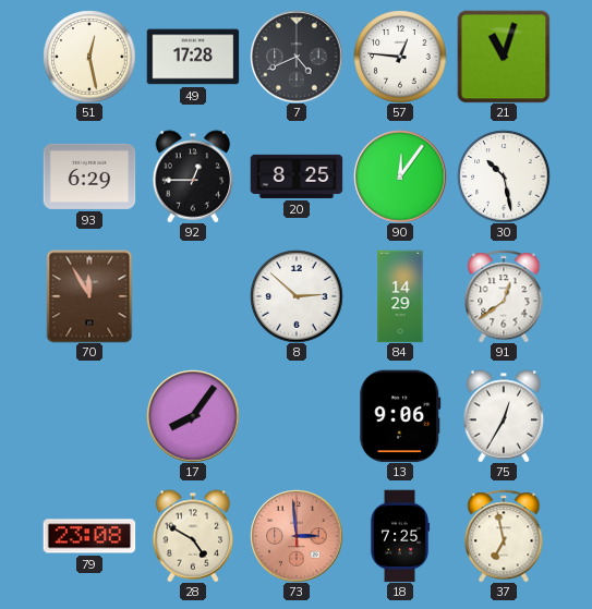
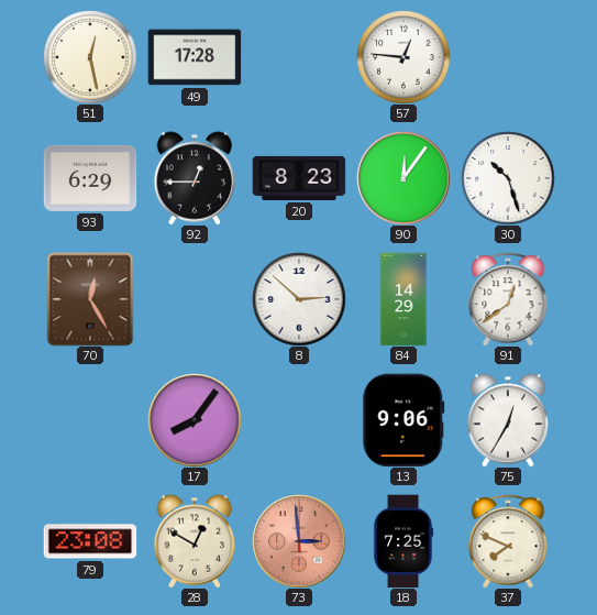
7: 4:41 -> none
21: 11:03 -> none
20: 8:25 -> 8:23
30: 10:28 -> 10:27
70: 11:55 -> 12:25
28: 4:50 -> 12:50
37: 6:58 -> 7:49
